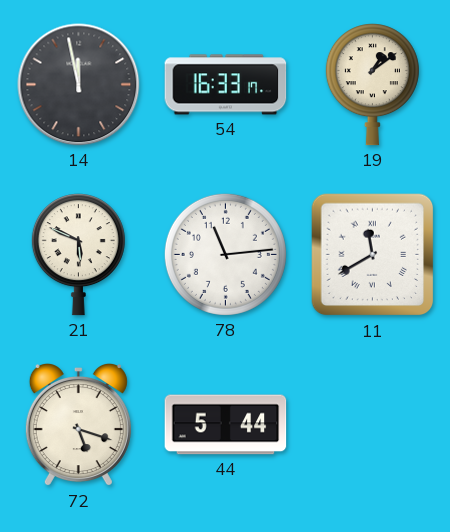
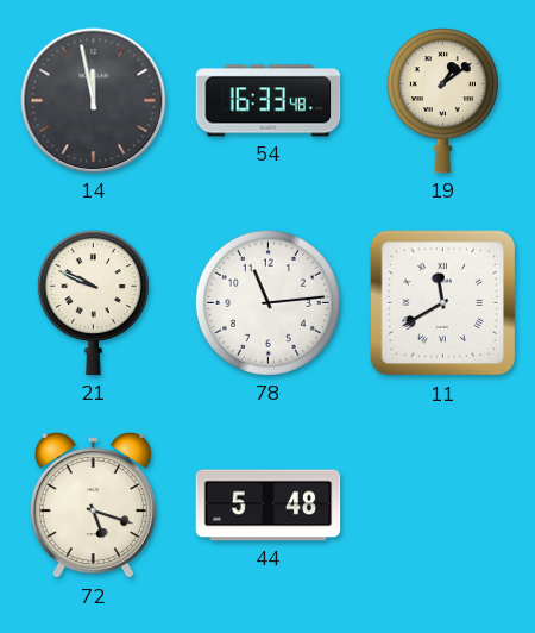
54: 16:33:17 -> 16:33:48
21: 5:49 -> 9:49
44: 5:44 -> 5:48
